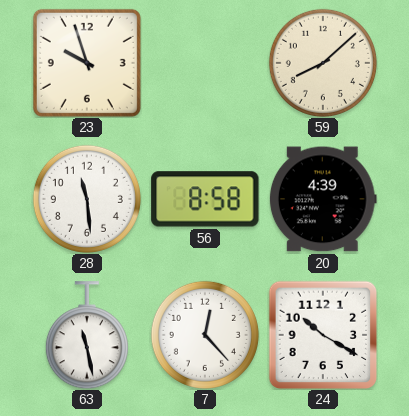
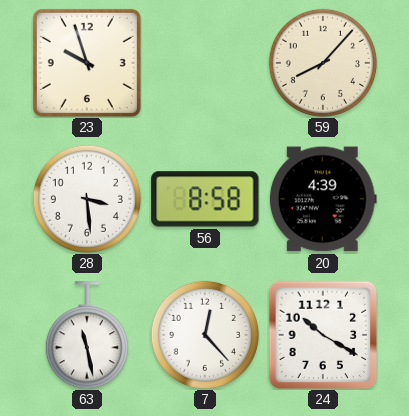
59: 8:08 -> 8:07
28: 11:29 -> 3:29
